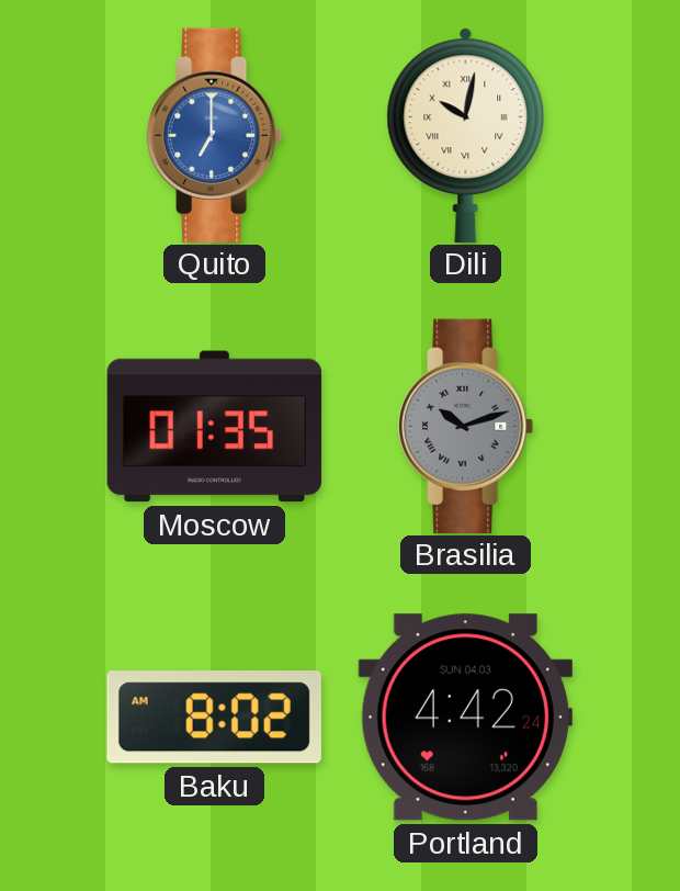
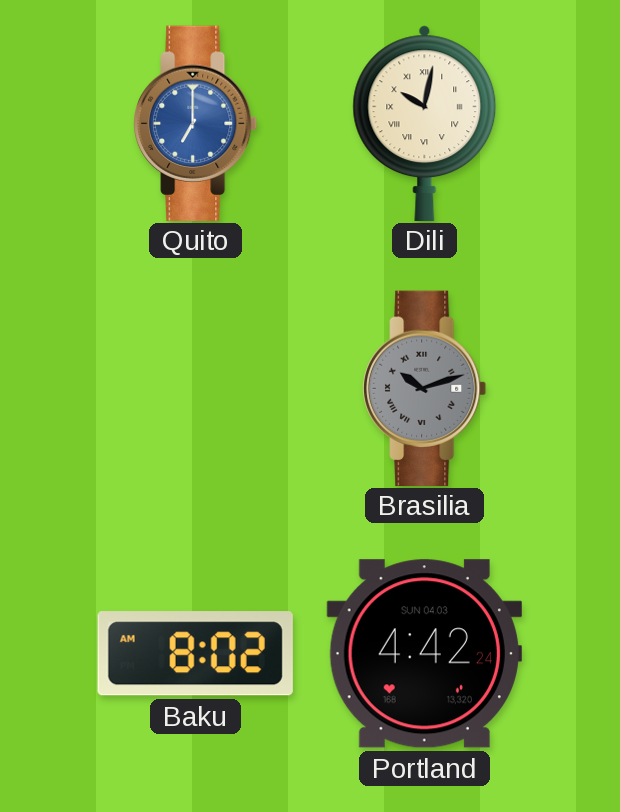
Moscow: 01:35 -> none
